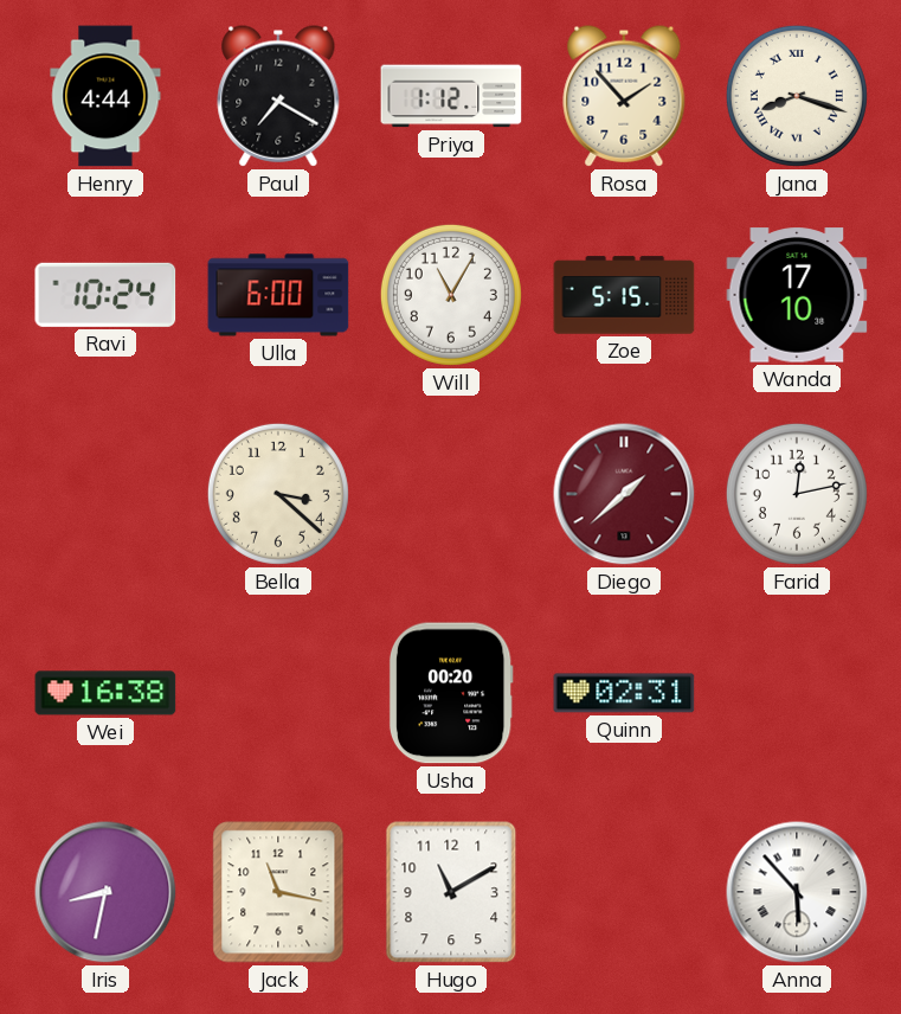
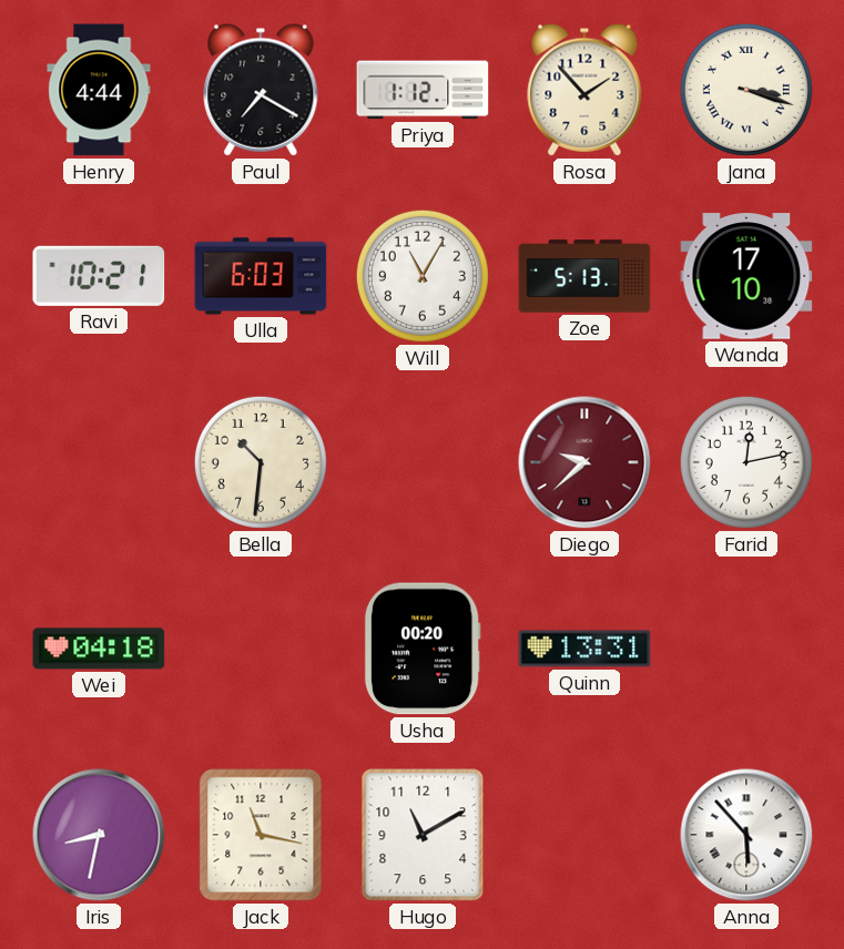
Jana: 8:18 -> 3:18
Ravi: 10:24 -> 10:21
Ulla: 6:00 -> 6:03
Zoe: 5:15 -> 5:13
Bella: 3:22 -> 10:31
Diego: 1:38 -> 9:38
Wei: 16:38 -> 04:18
Quinn: 02:31 -> 13:31
